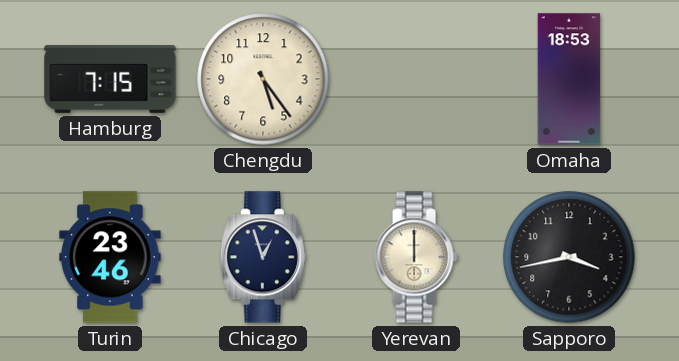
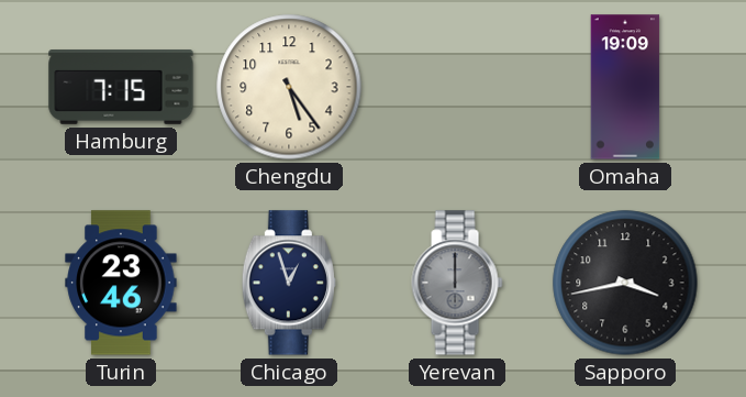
Omaha: 18:53 -> 19:09
Yerevan dial: cream -> grey
